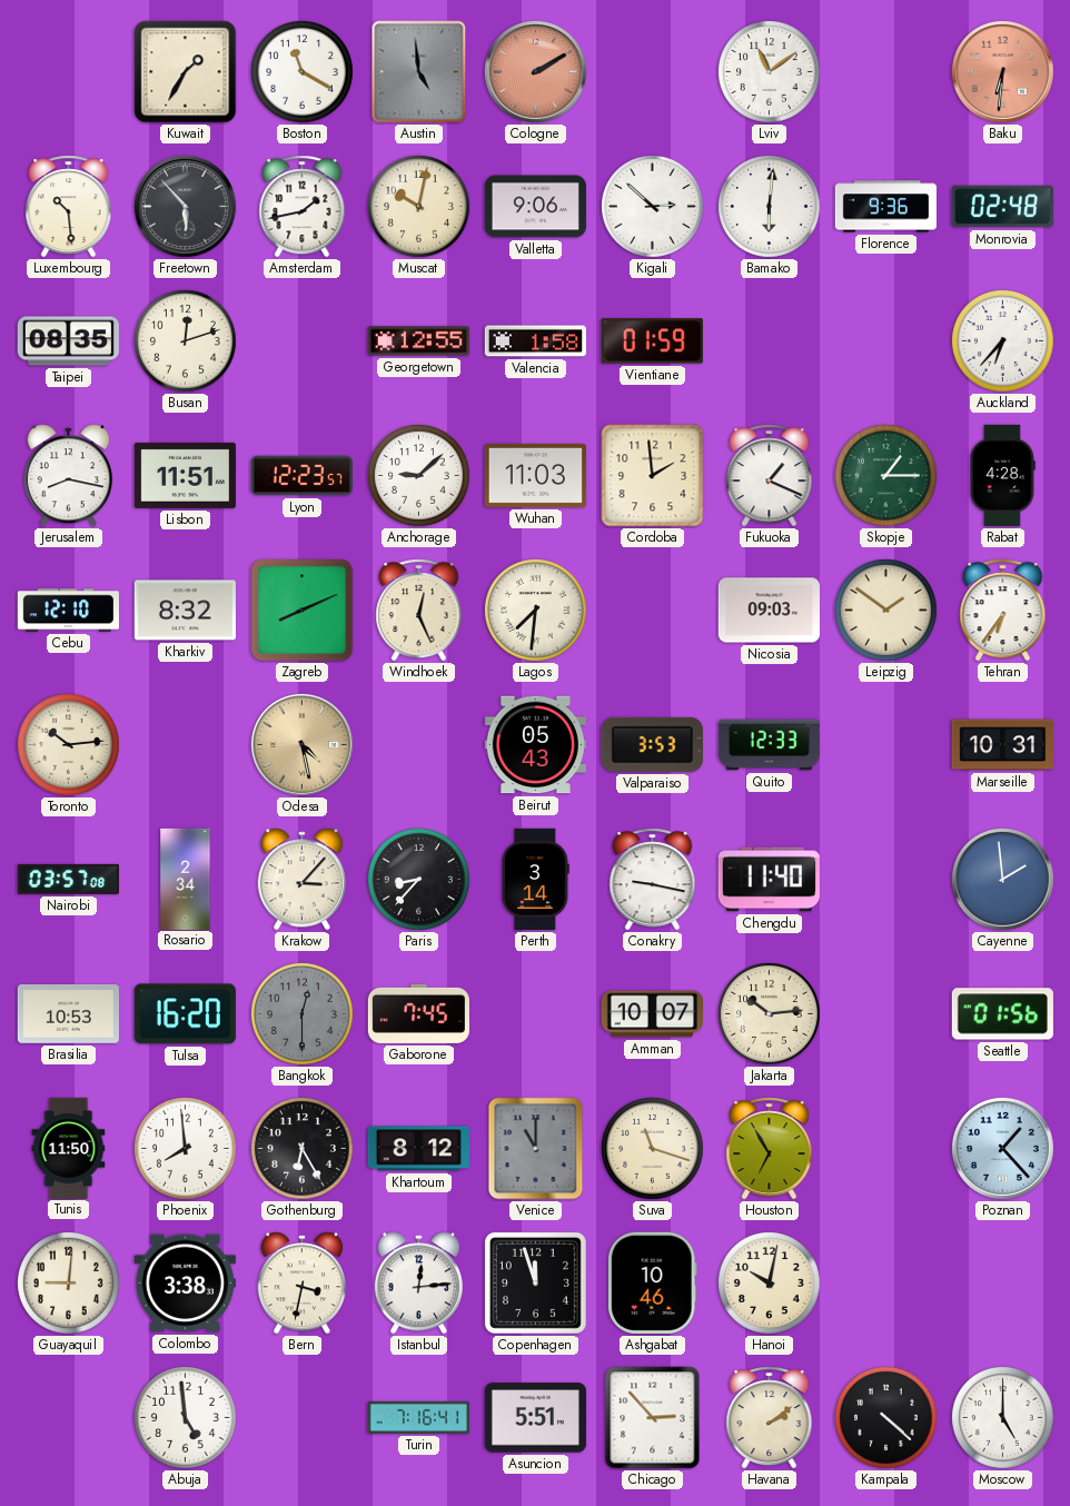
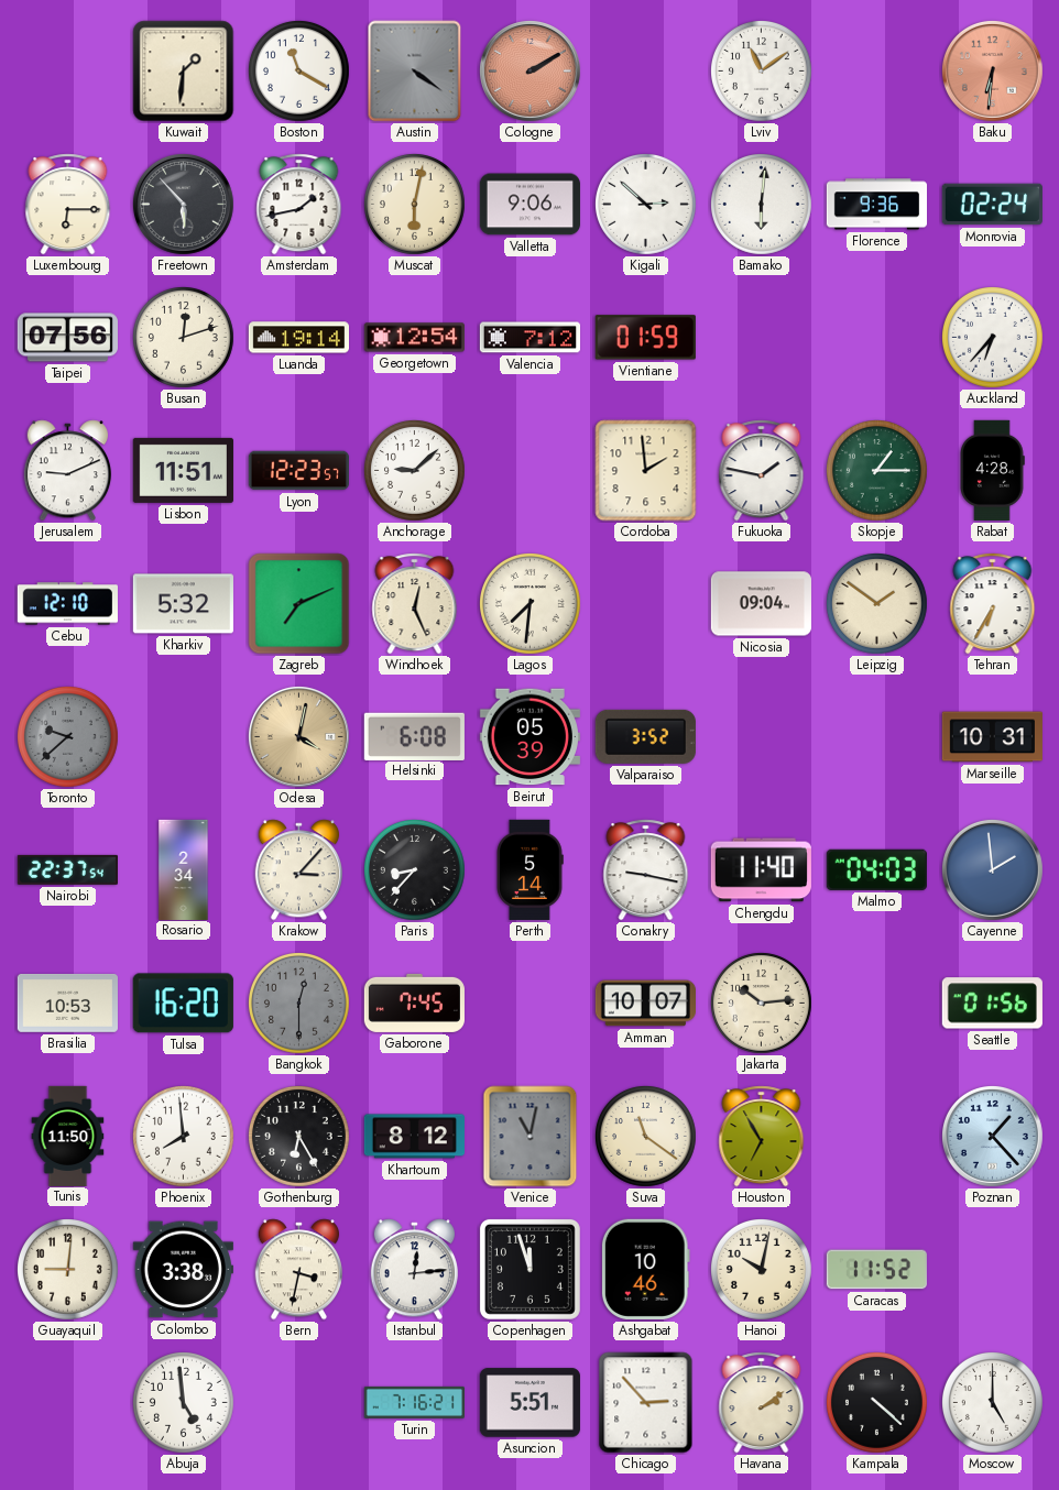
Kuwait: 1:35 -> 1:31
Austin: 4:59 -> 4:21
Luxembourg: 10:29 -> 6:15
Muscat: 10:02 -> 6:02
Monrovia: 02:48 -> 02:24
Taipei: 08:35 -> 07:56
Luanda: none -> 19:14
Georgetown: 12:55 -> 12:54
Valencia: 1:58 -> 7:12
Jerusalem: 8:17 -> 9:11
Wuhan: 11:03 -> none
Fukuoka: 1:19 -> 1:47
Kharkiv: 8:32 -> 5:32
Zagreb: 8:11 -> 7:11
Nicosia: 09:03 -> 09:04
Tehran: 6:36 -> 6:35
Toronto: 10:14 -> 9:38
Toronto dial: cream -> grey
Odesa: 4:28 -> 4:02
Helsinki: none -> 6:08
Beirut: 05:43 -> 05:39
Valparaiso: 3:53 -> 3:52
Quito: 12:33 -> none
Nairobi: 03:57 -> 22:37
Perth: 3:14 -> 5:14
Malmo: none -> 04:03
Venice: 11:00 -> 11:02
Suva: 11:18 -> 11:21
Caracas: none -> 11:52
Turin: 7:16:41 -> 7:16:21
